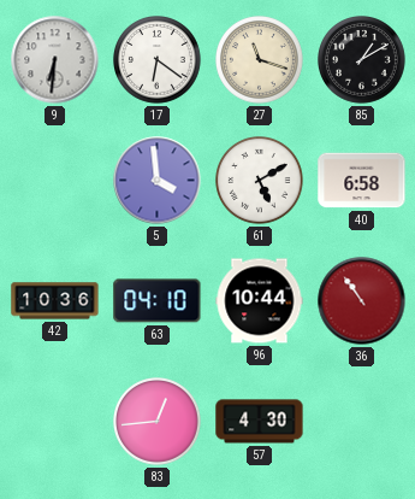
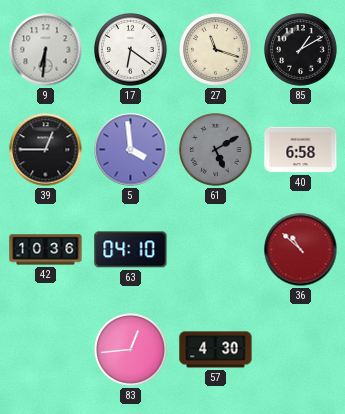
39: none -> 12:45
61 dial: white -> grey
96: 10:44 -> none
36: 10:54 -> 10:52
